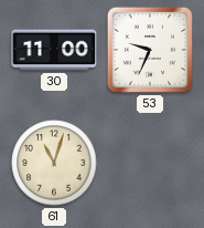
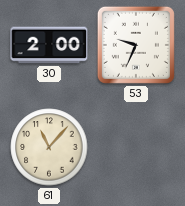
30: 11:00 -> 2:00
61: 11:03 -> 11:07
